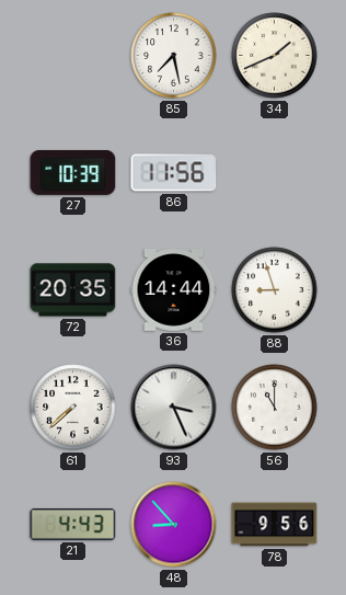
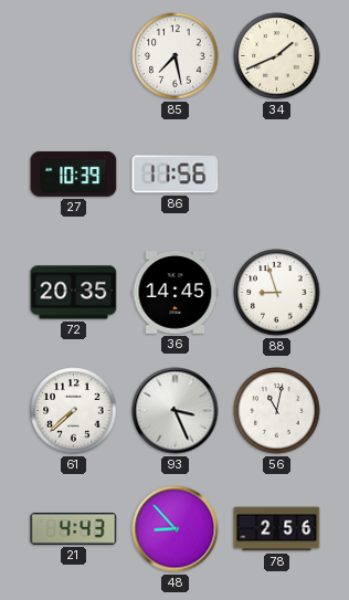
36: 14:44 -> 14:45
56: 11:00 -> 11:02
78: 9:56 -> 2:56
